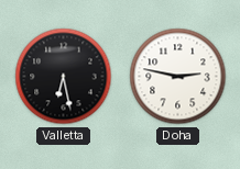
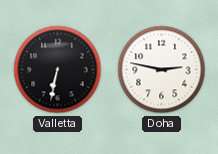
Valletta: 6:28 -> 6:32
